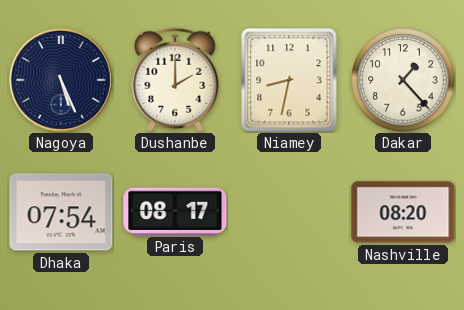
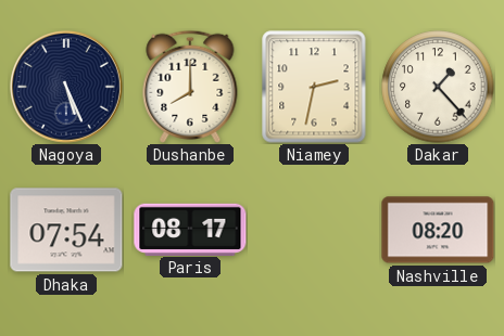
Dushanbe: 2:00 -> 8:00
Niamey: 8:32 -> 2:32
